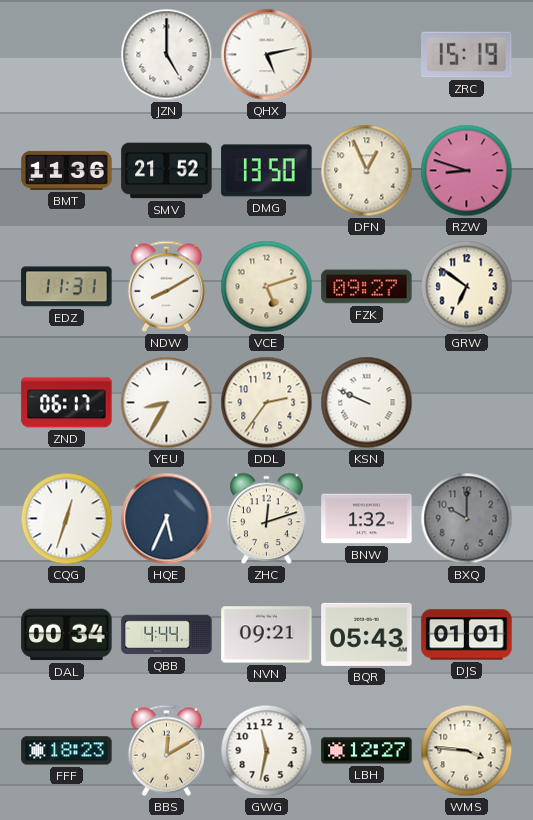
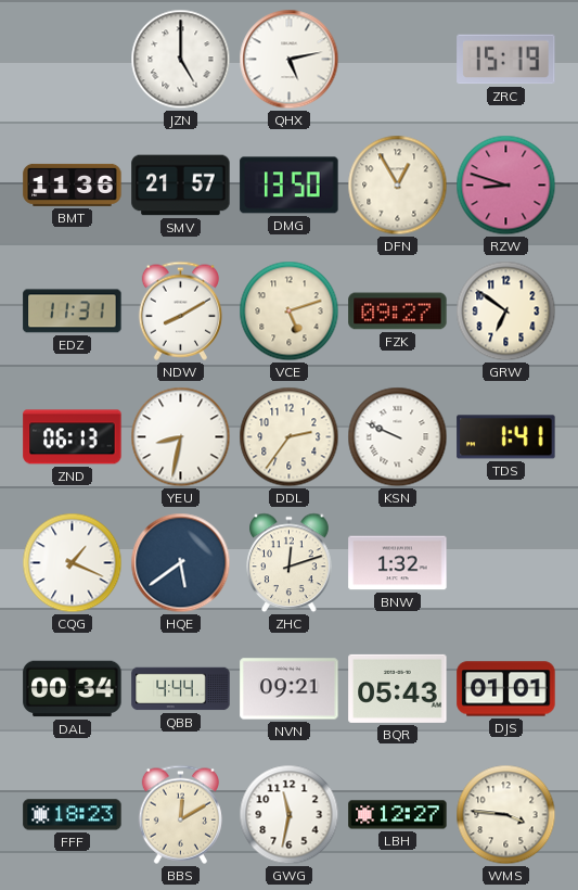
SMV: 21:52 -> 21:57
DFN: 12:56 -> 12:55
ZND: 06:17 -> 06:13
YEU: 8:35 -> 8:32
TDS: none -> 1:41
CQG: 12:33 -> 1:19
HQE: 5:34 -> 5:39
BXQ: 10:00 -> none
